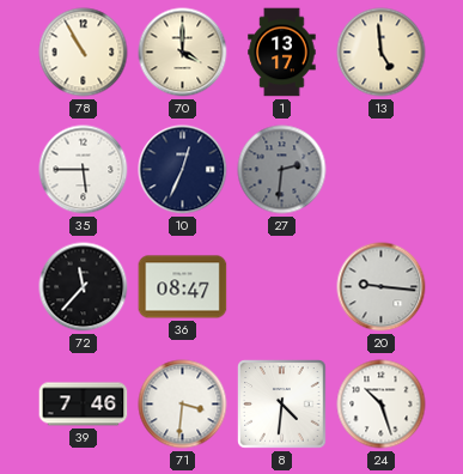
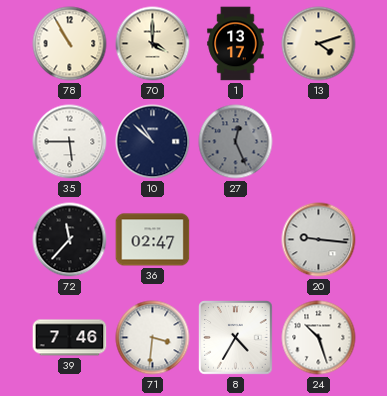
13: 4:59 -> 4:12
10: 12:34 -> 10:52
27: 2:31 -> 12:26
36: 08:47 -> 02:47
8: 4:31 -> 4:35
